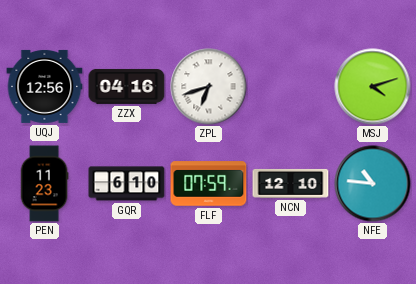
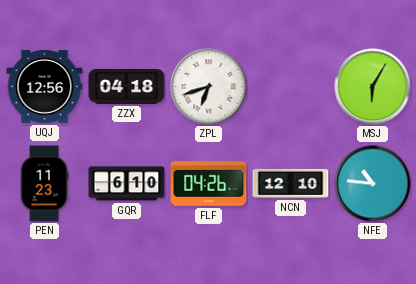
ZZX: 04:16 -> 04:18
MSJ: 4:12 -> 6:05
FLF: 07:59 -> 04:26
